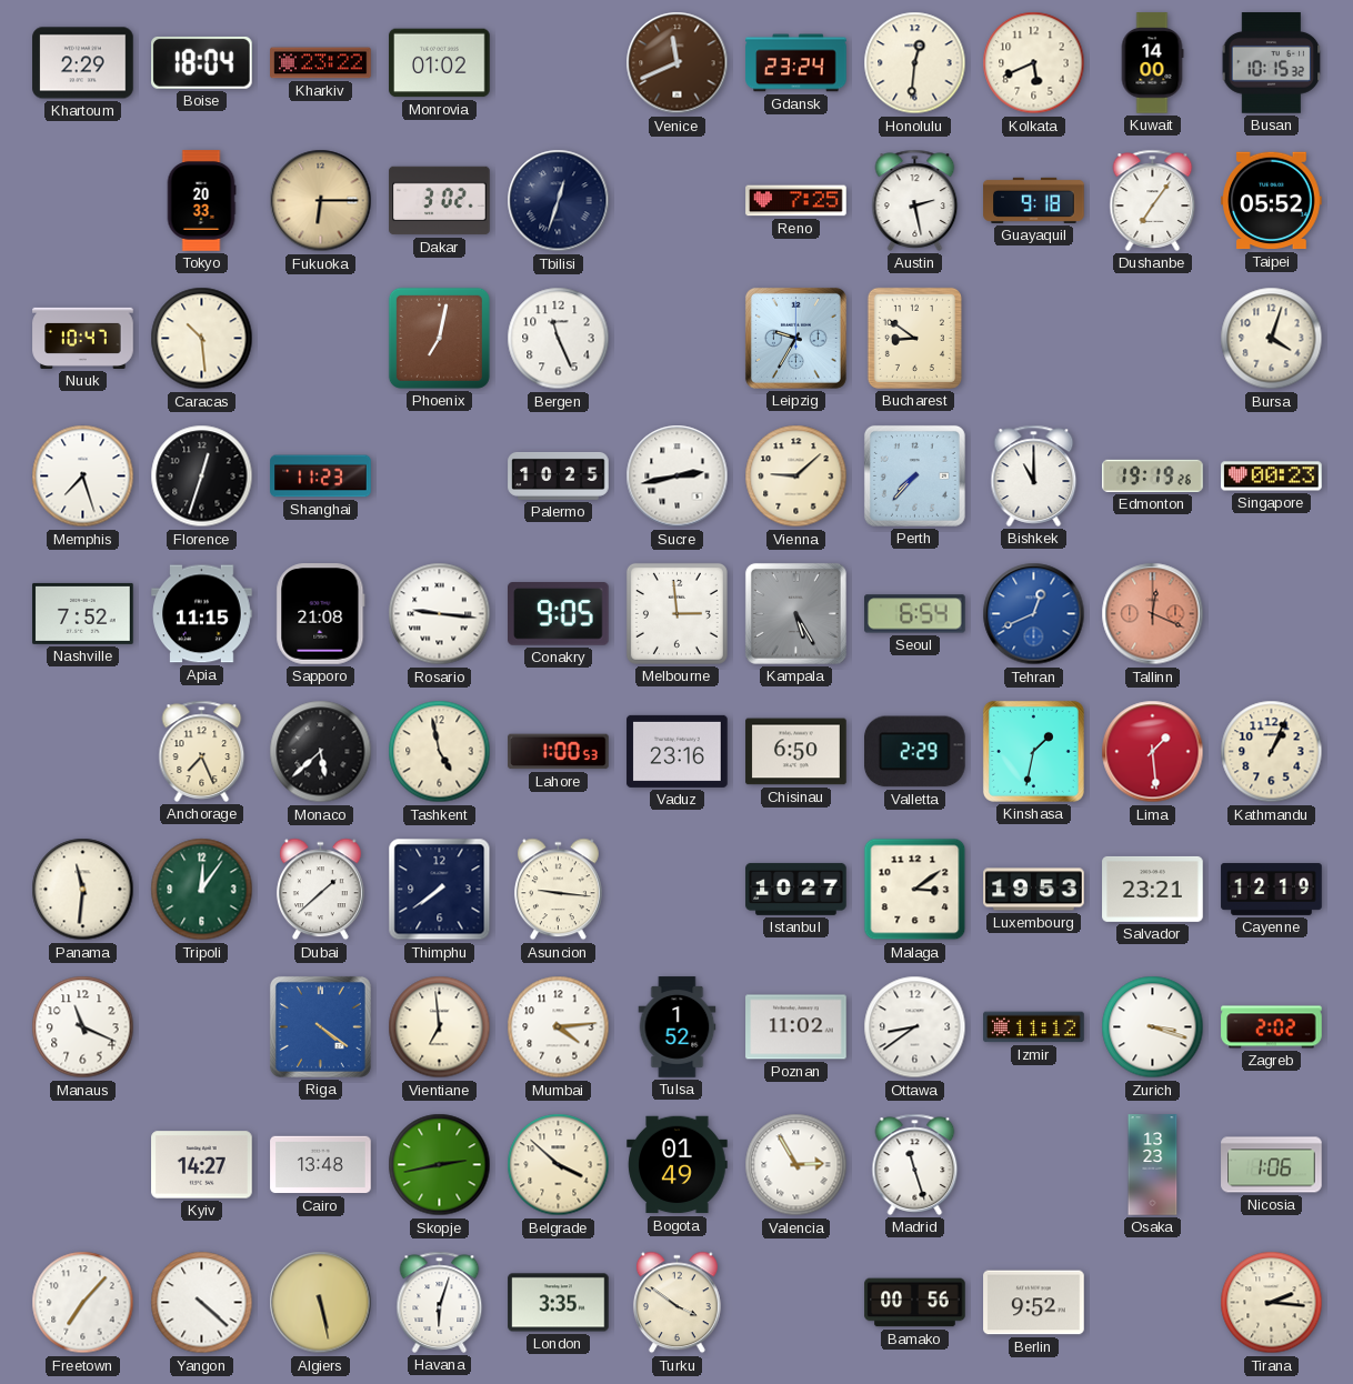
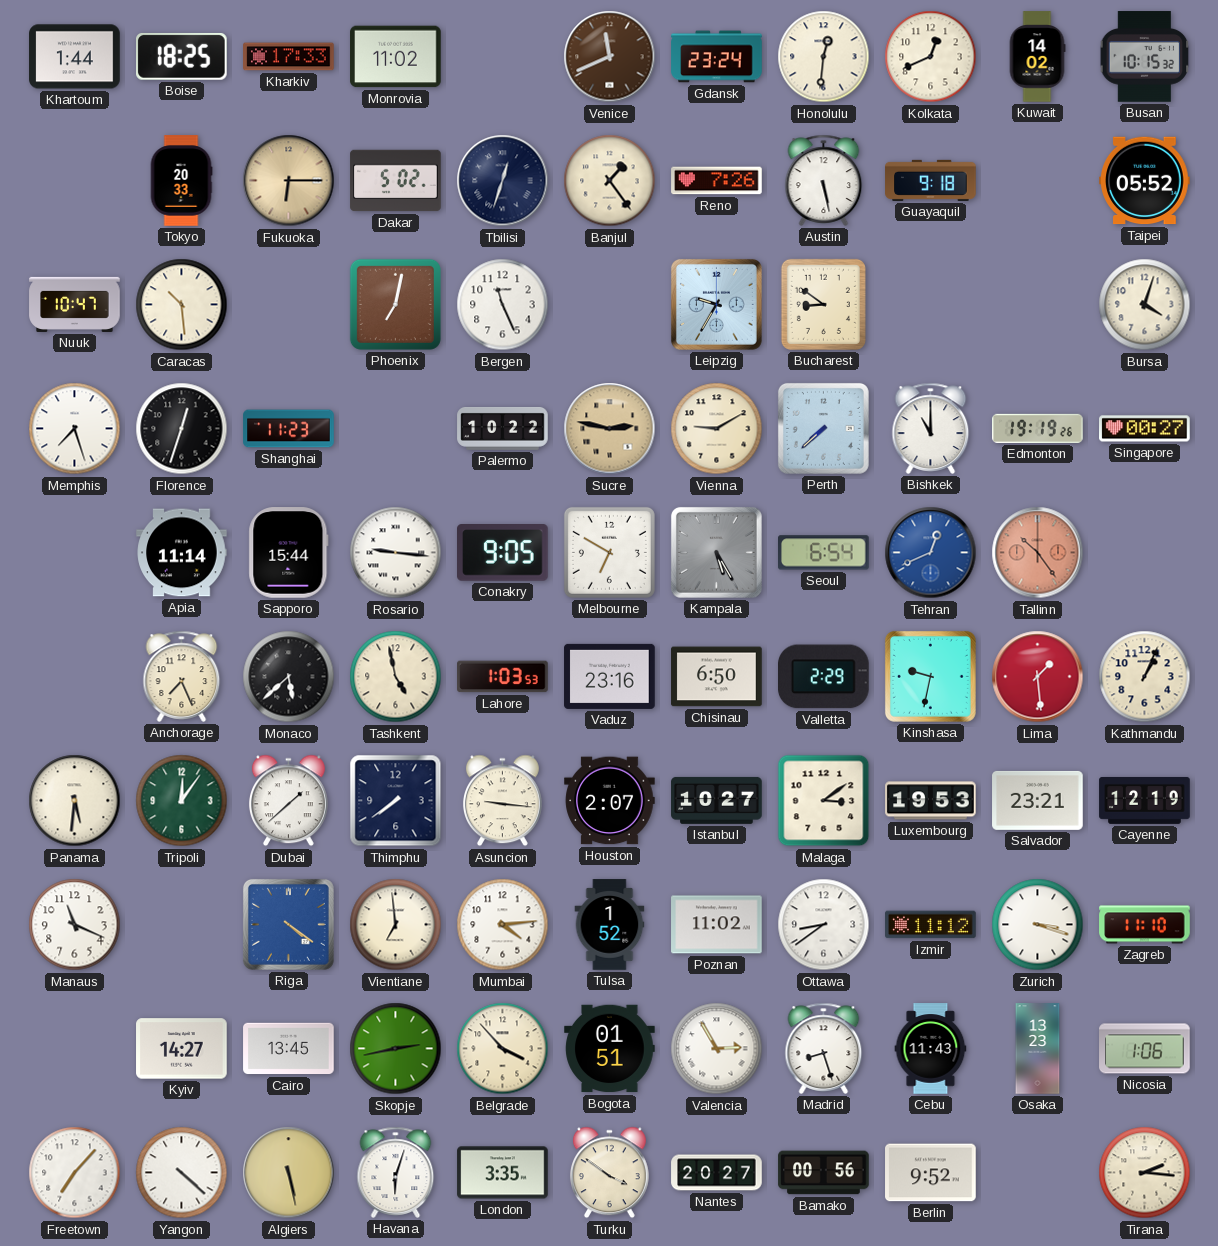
Khartoum: 2:29 -> 1:44
Boise: 18:04 -> 18:25
Kharkiv: 23:22 -> 17:33
Monrovia: 01:02 -> 11:02
Kolkata: 5:41 -> 12:41
Kuwait: 14:00 -> 14:02
Dakar: 3:02 -> 5:02
Banjul: none -> 1:24
Reno: 7:25 -> 7:26
Austin: 2:28 -> 5:28
Dushanbe: 7:06 -> none
Palermo: 10:25 -> 10:22
Sucre: 2:43 -> 2:47
Sucre dial: white -> champagne
Vienna: 9:08 -> 9:10
Perth: 7:37 -> 7:38
Singapore: 00:23 -> 00:27
Nashville: 7:52 -> none
Apia: 11:15 -> 11:14
Sapporo: 21:08 -> 15:44
Melbourne: 2:59 -> 6:50
Tallinn: 12:19 -> 10:24
Lahore: 1:00 -> 1:03
Kinshasa: 1:32 -> 9:32
Panama: 11:31 -> 5:31
Houston: none -> 2:07
Zagreb: 2:02 -> 11:10
Cairo: 13:48 -> 13:45
Belgrade: 3:52 -> 3:53
Bogota: 01:49 -> 01:51
Madrid: 11:27 -> 8:27
Cebu: none -> 11:43
Nantes: none -> 20:27
